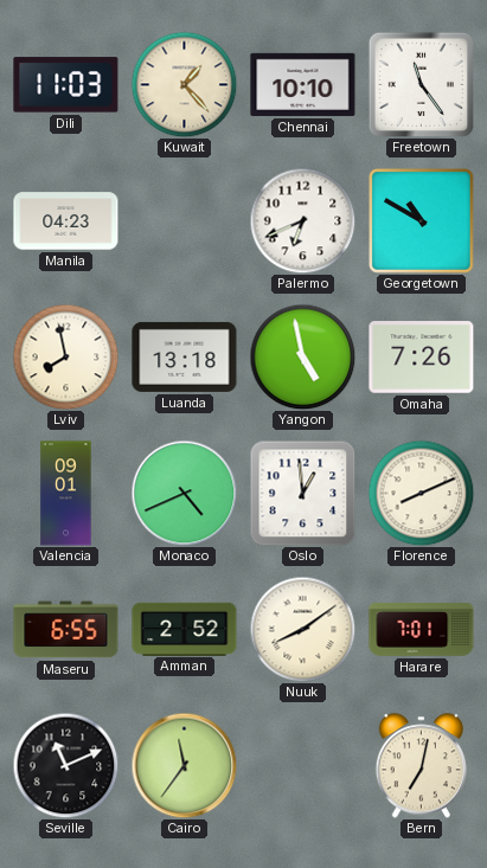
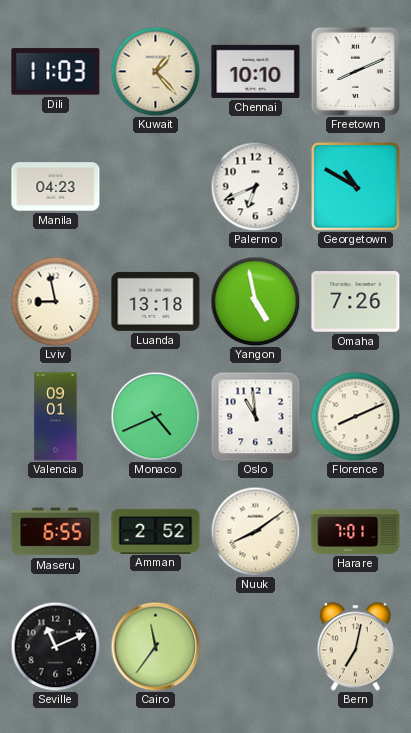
Freetown: 11:24 -> 8:11
Lviv: 7:58 -> 8:58
Oslo: 12:59 -> 10:59
